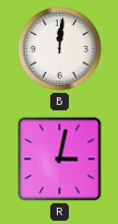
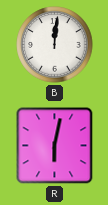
R: 3:02 -> 6:02
